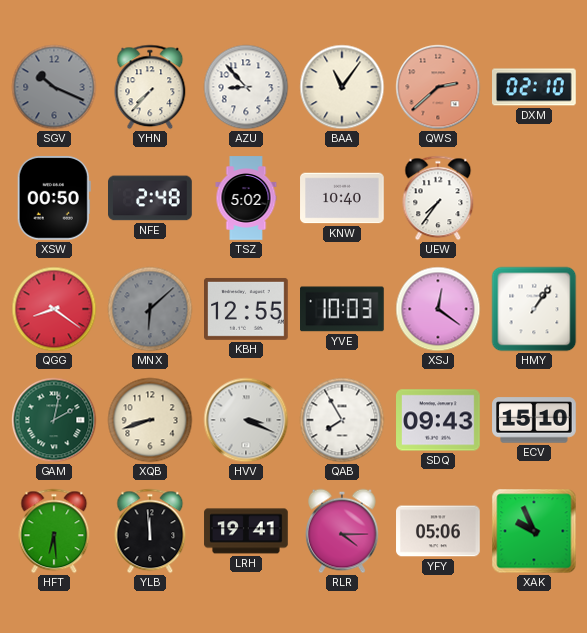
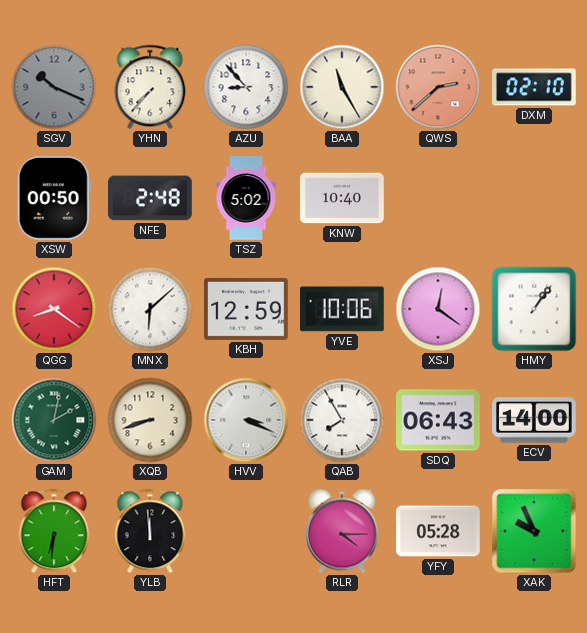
BAA: 11:06 -> 11:25
UEW: 7:36 -> none
MNX dial: grey -> white
KBH: 12:55 -> 12:59
YVE: 10:03 -> 10:06
SDQ: 09:43 -> 06:43
ECV: 15:10 -> 14:00
HFT: 6:29 -> 6:31
LRH: 19:41 -> none
YFY: 05:06 -> 05:28
